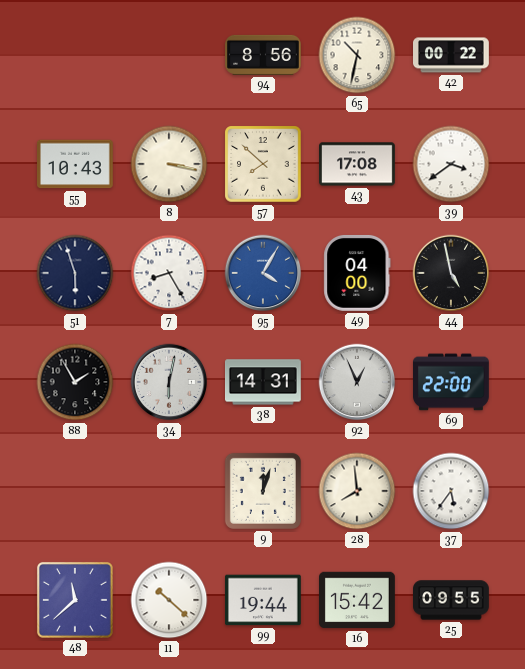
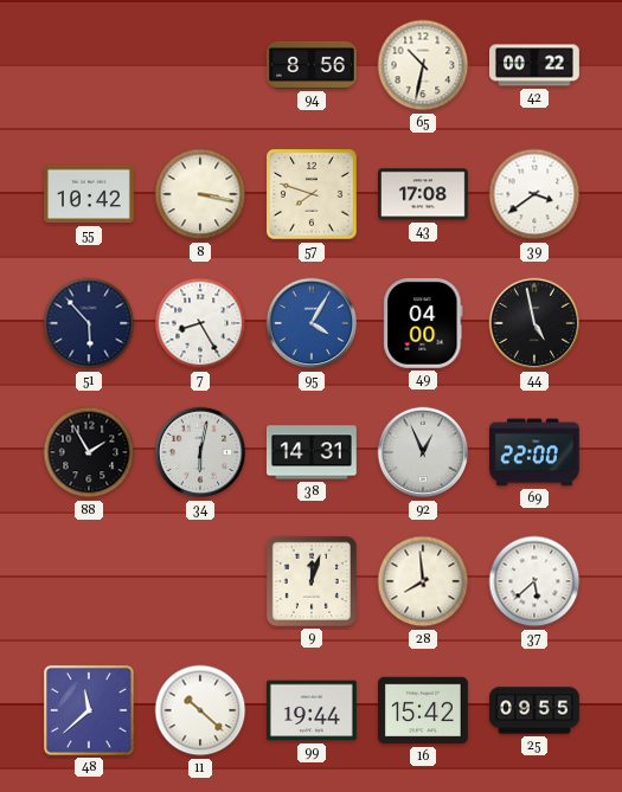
55: 10:43 -> 10:42
57: 7:52 -> 7:48
51: 5:57 -> 5:53
37: 5:36 -> 5:38
